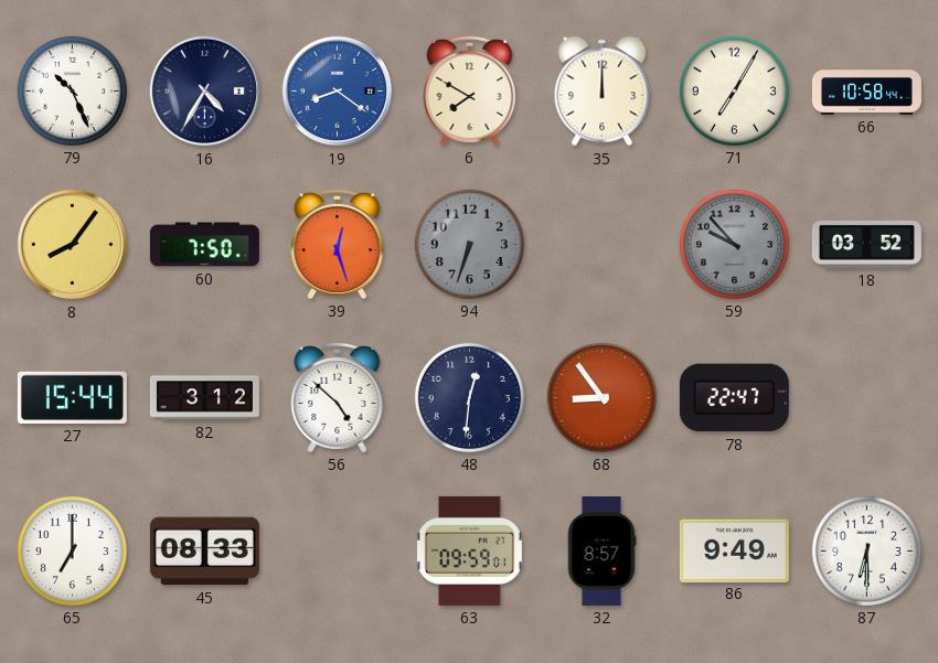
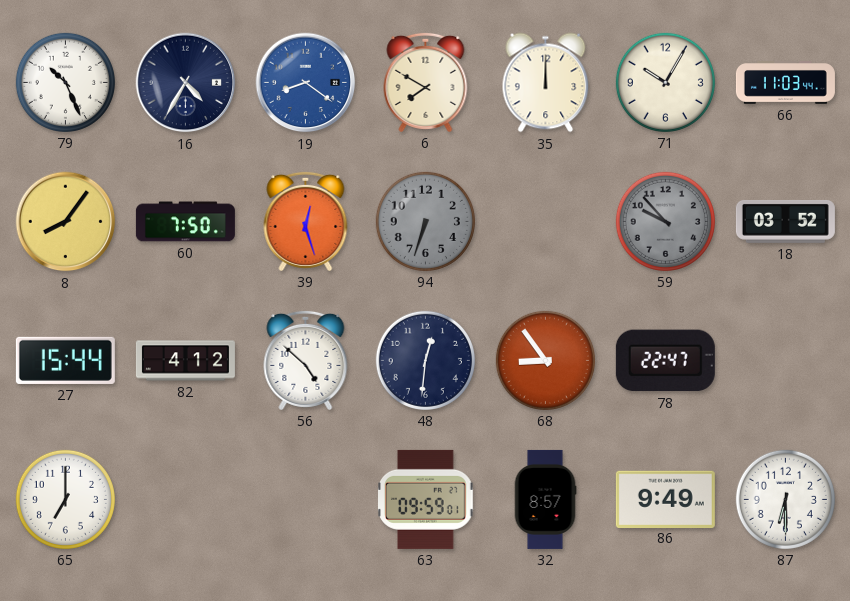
71: 7:05 -> 10:05
66: 10:58 -> 11:03
82: 3:12 -> 4:12
45: 08:33 -> none
